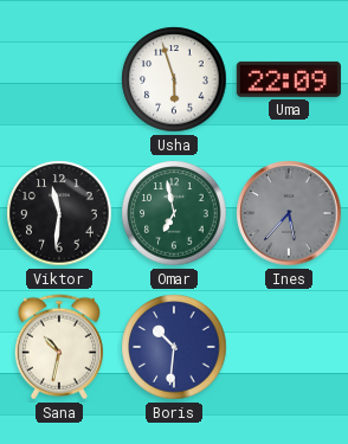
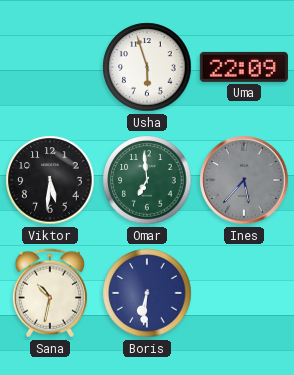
Viktor: 11:31 -> 5:31
Omar: 6:58 -> 6:59
Boris: 10:31 -> 6:31
